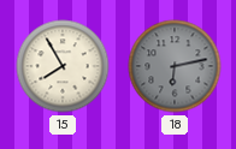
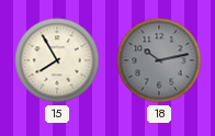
18: 6:13 -> 10:13
